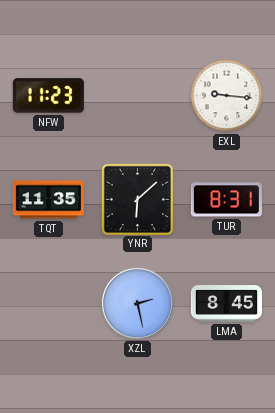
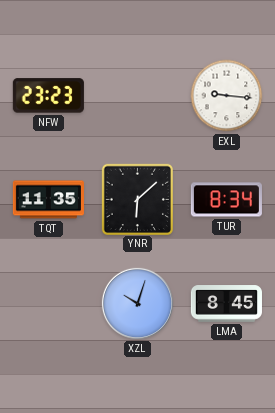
NFW: 11:23 -> 23:23
TUR: 8:31 -> 8:34
XZL: 2:28 -> 10:03
